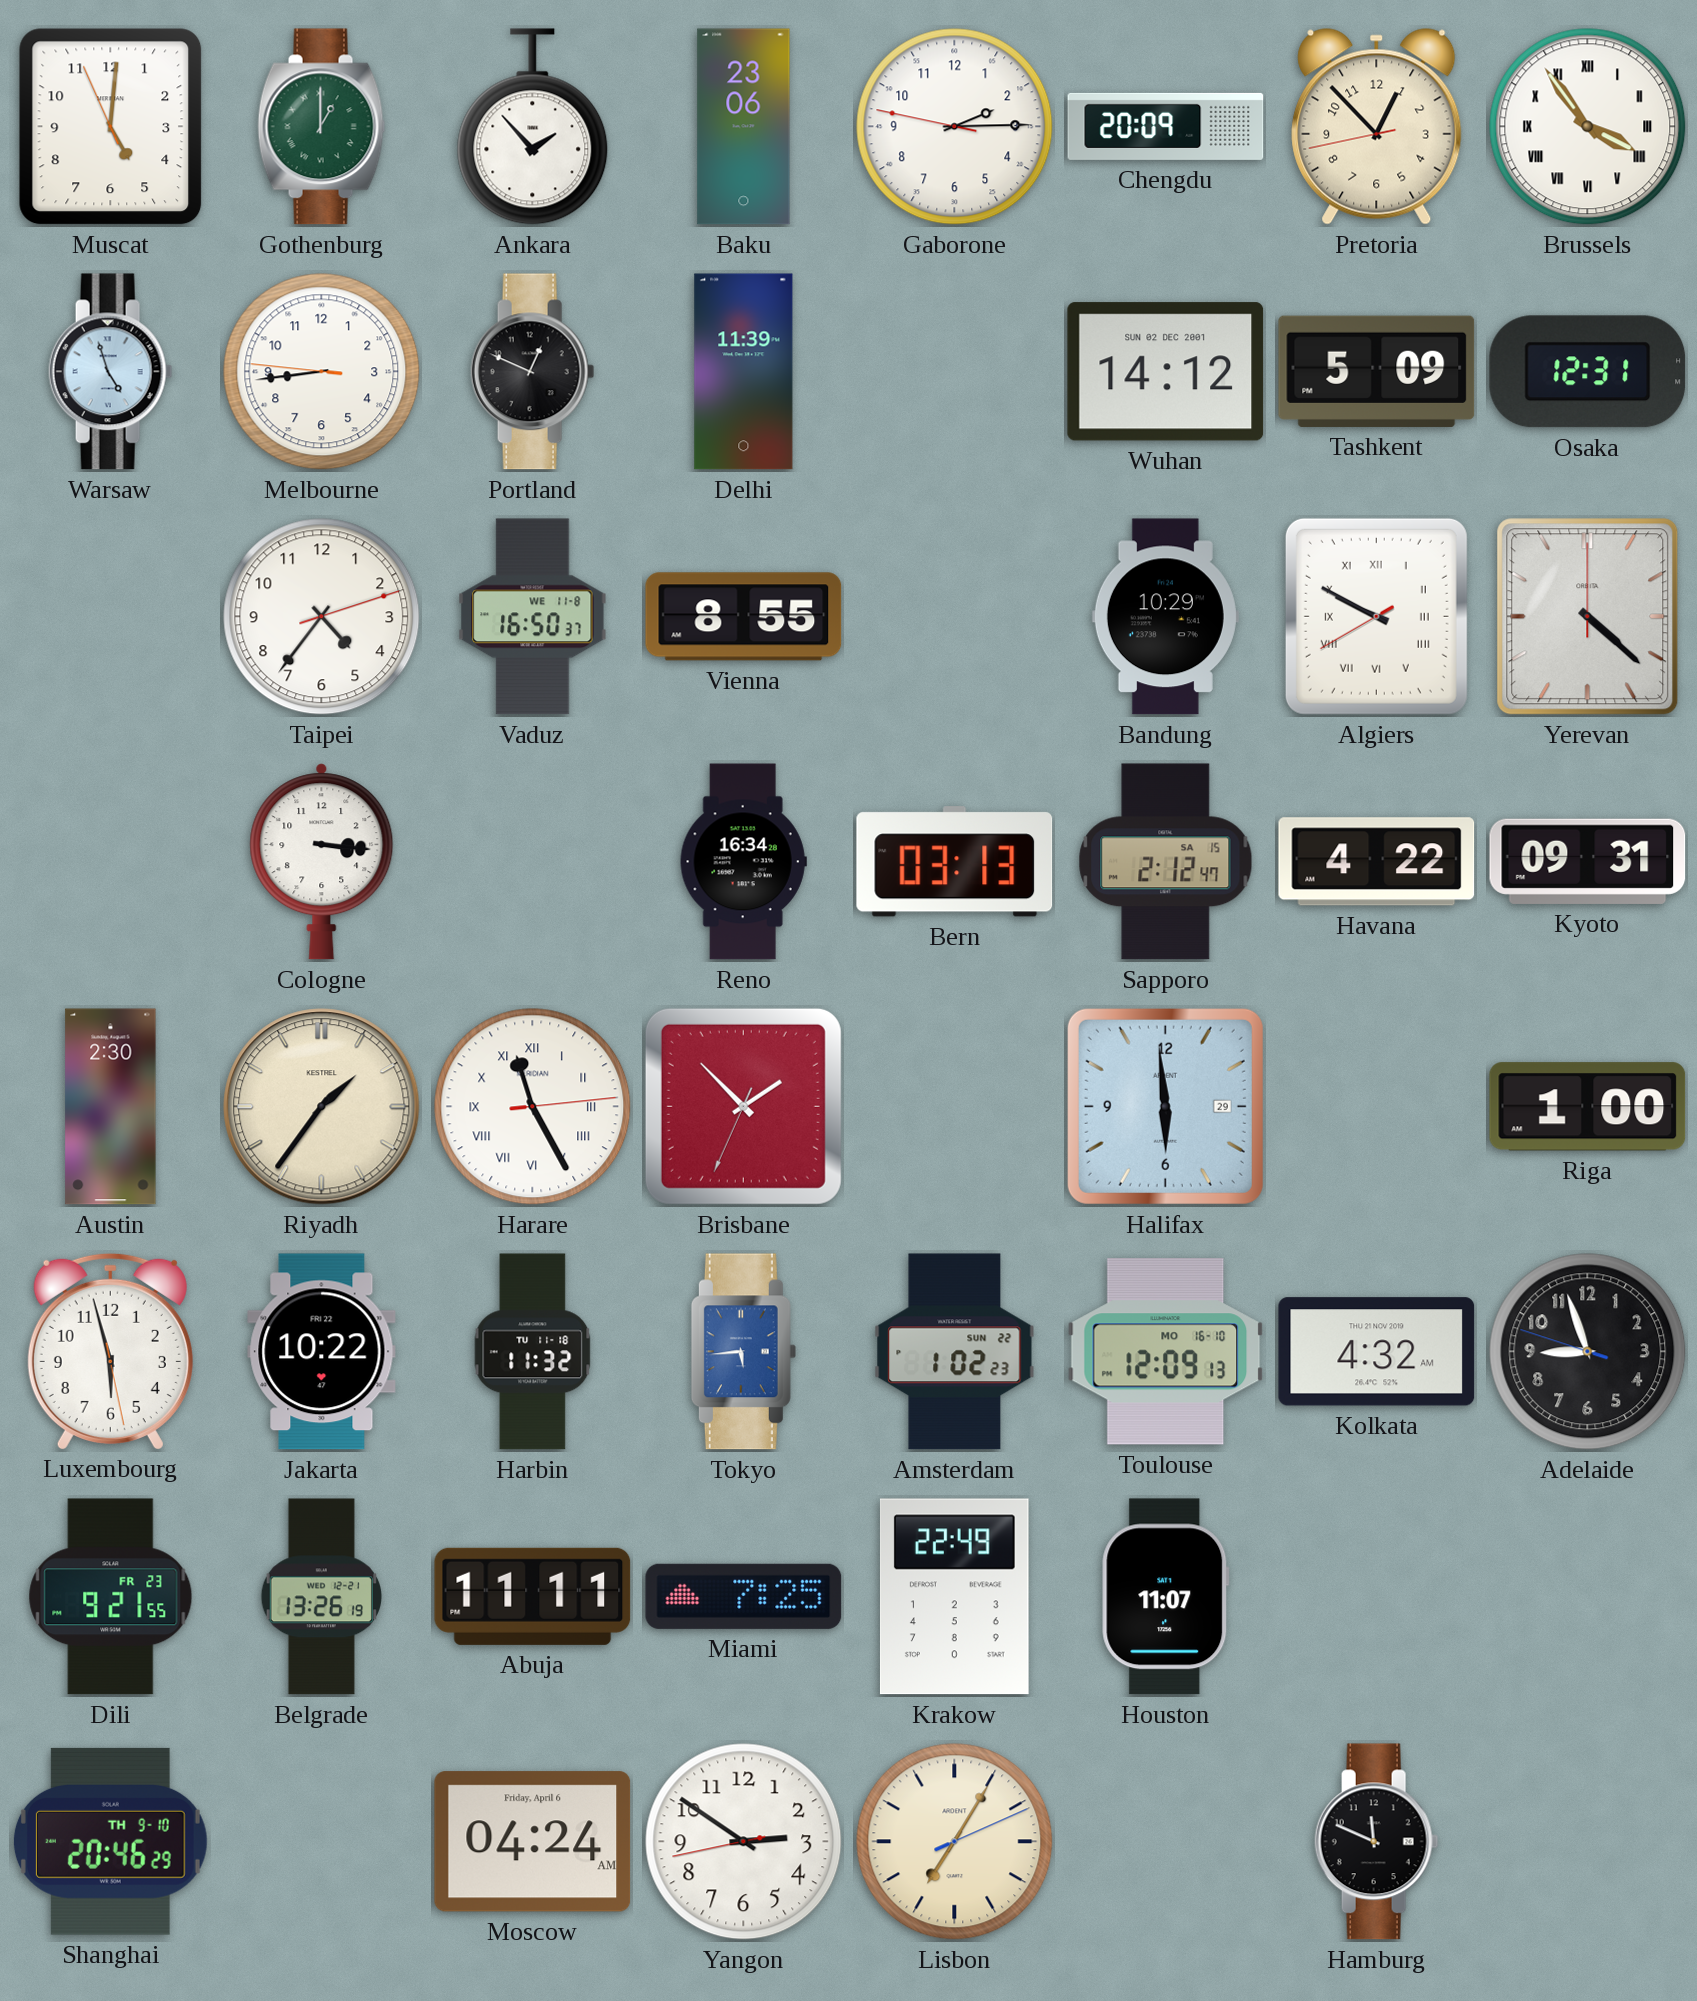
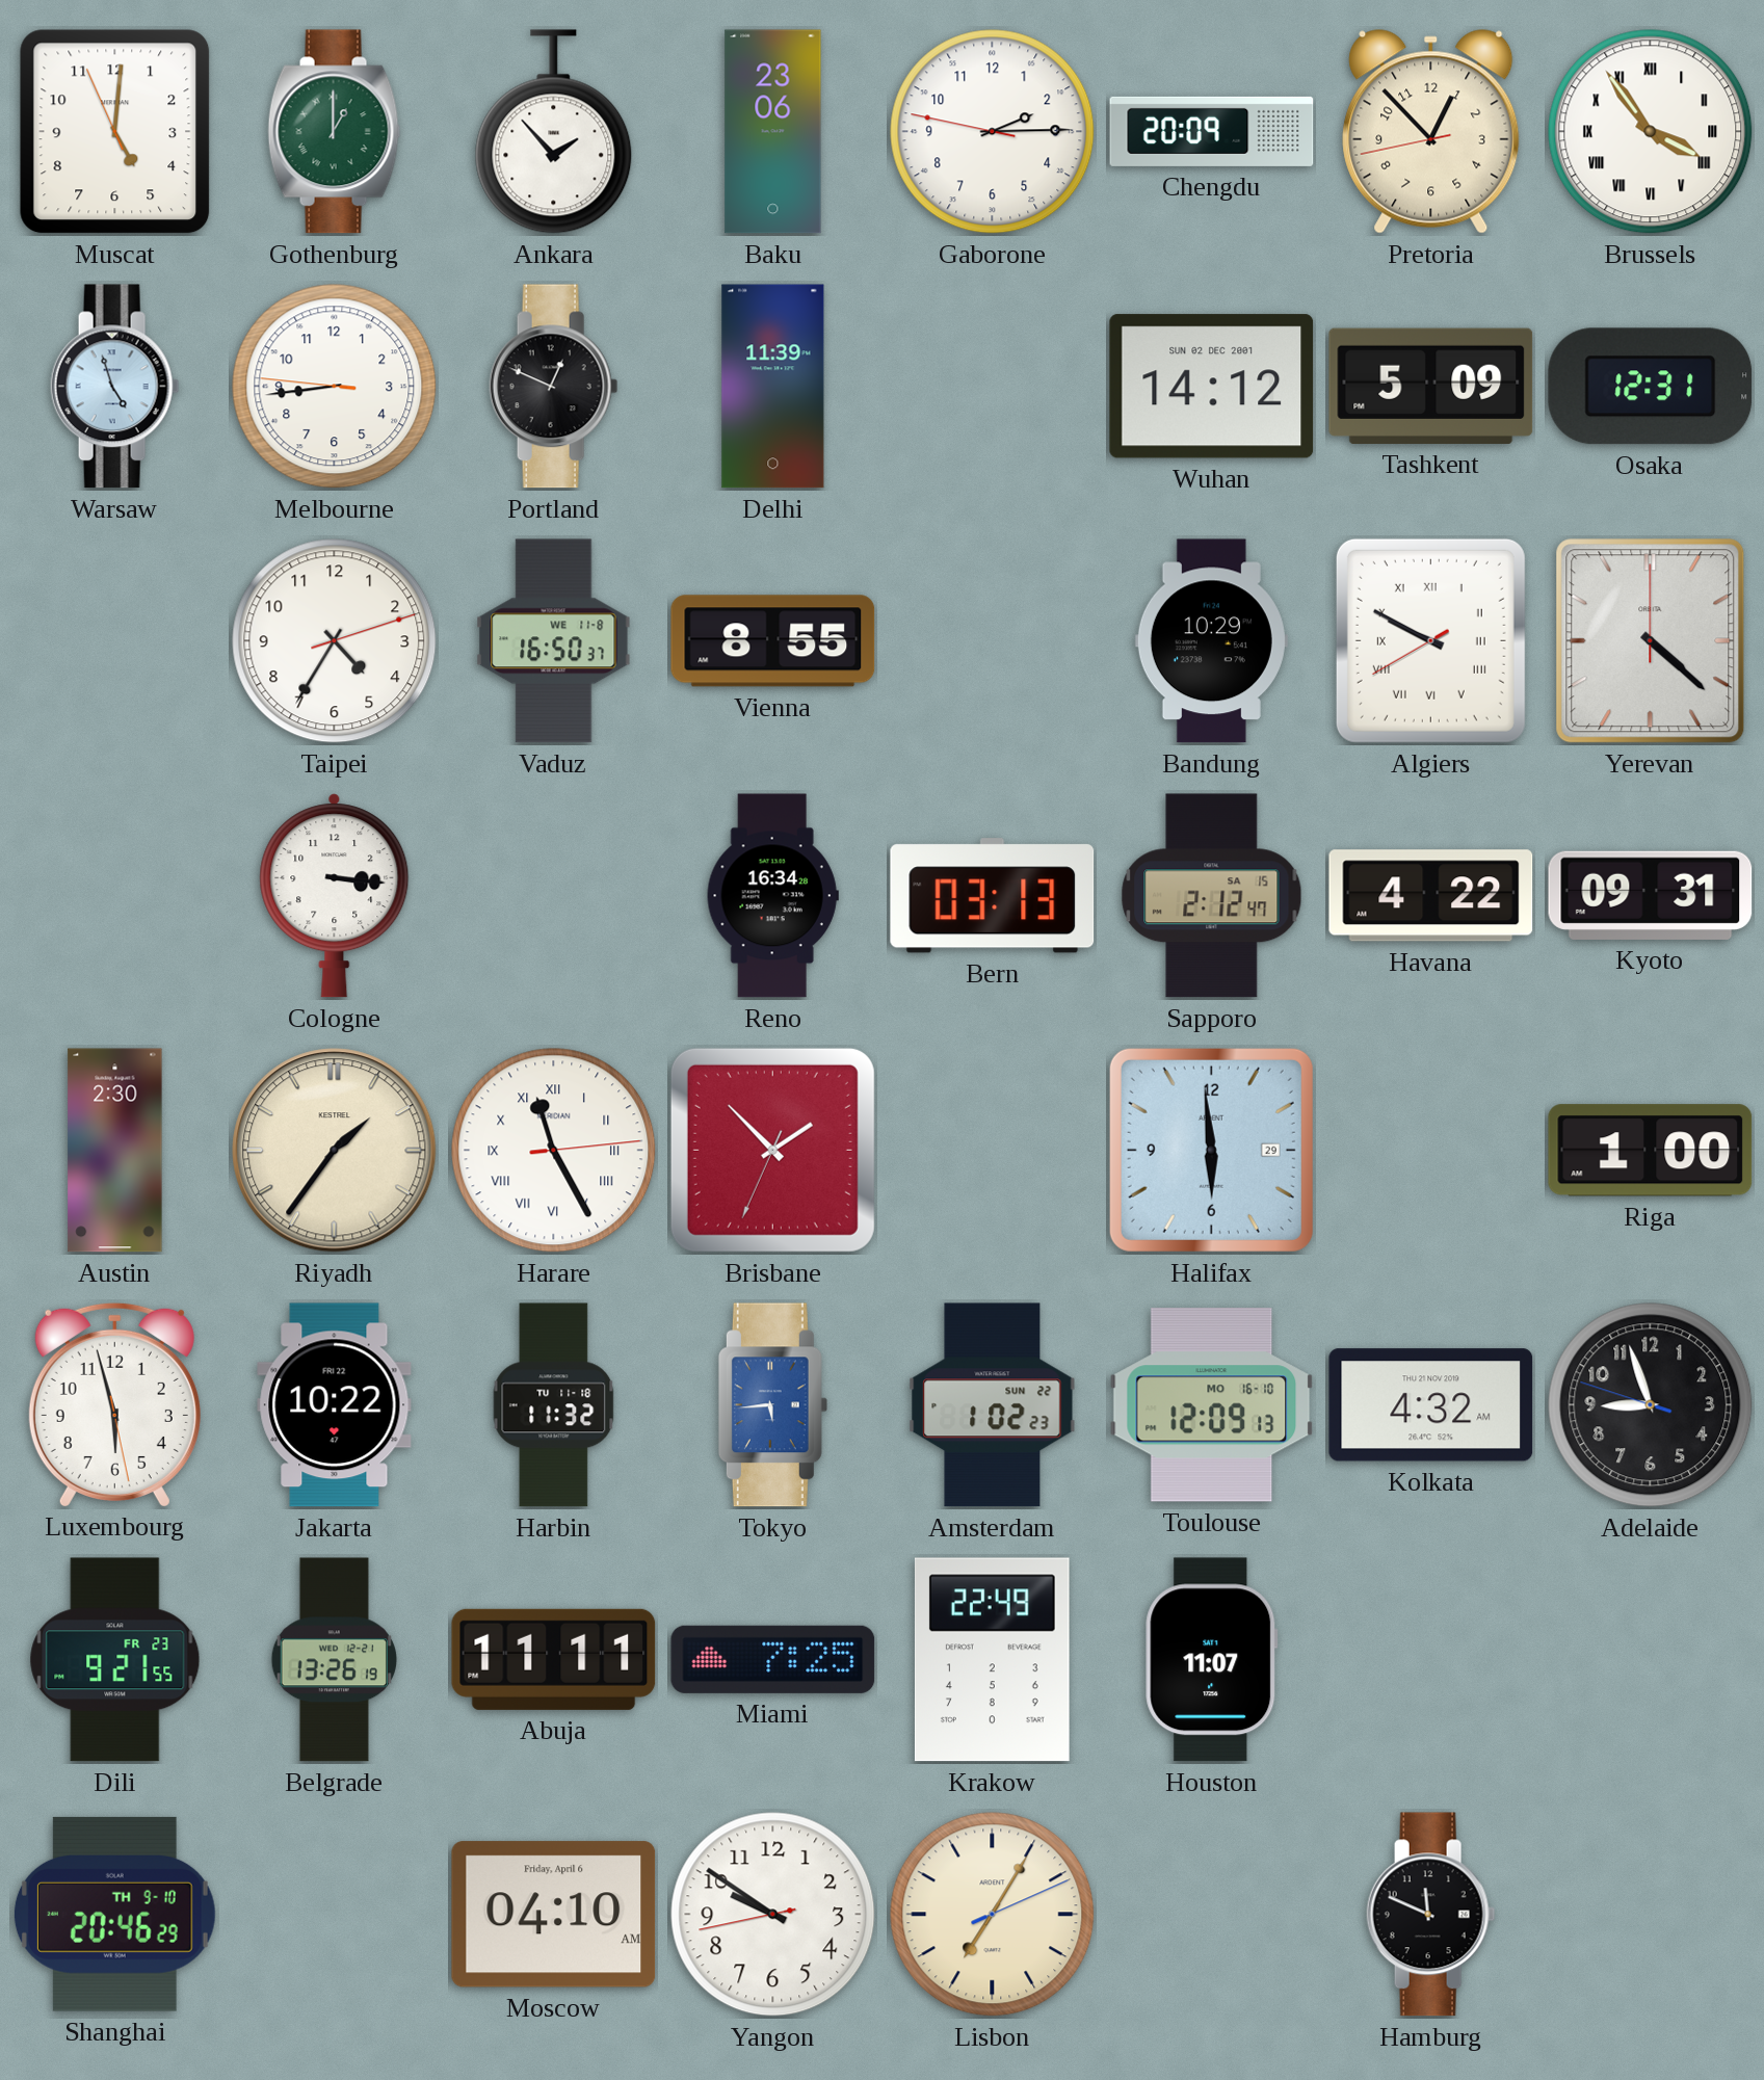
Taipei: 4:36 -> 4:35
Moscow: 04:24 -> 04:10
Yangon: 2:50 -> 9:50
